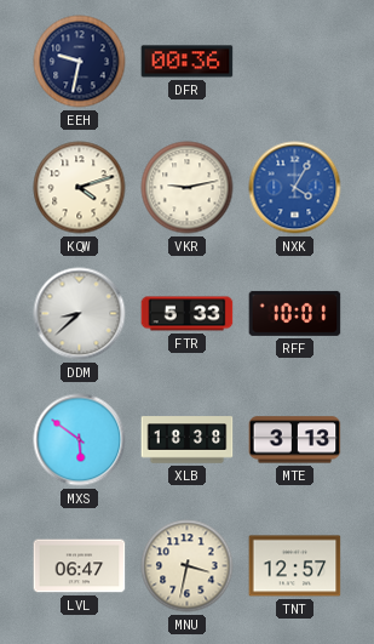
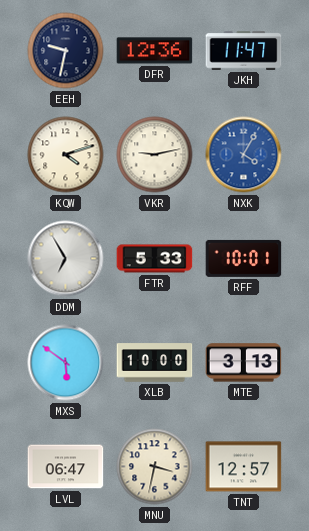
DFR: 00:36 -> 12:36
JKH: none -> 11:47
DDM: 8:38 -> 6:55
XLB: 18:38 -> 10:00
